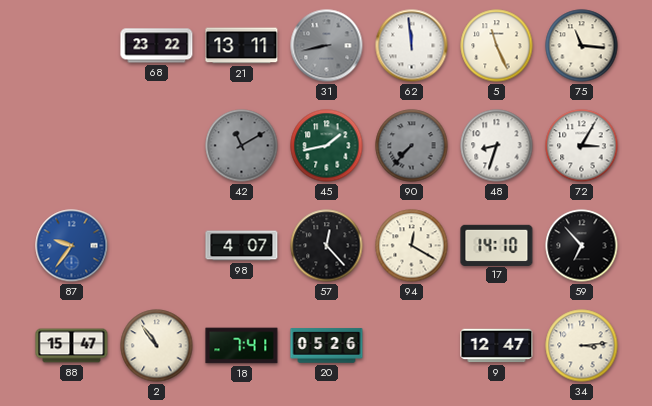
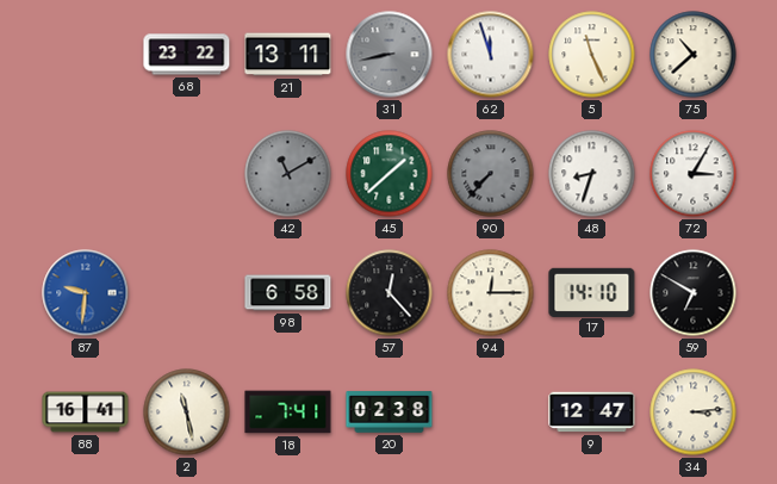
62: 11:59 -> 11:57
75: 11:16 -> 10:38
45: 1:43 -> 1:38
87: 9:36 -> 9:31
98: 4:07 -> 6:58
94: 12:20 -> 12:15
59: 6:53 -> 6:50
88: 15:47 -> 16:41
2: 10:54 -> 11:28
20: 05:26 -> 02:38
